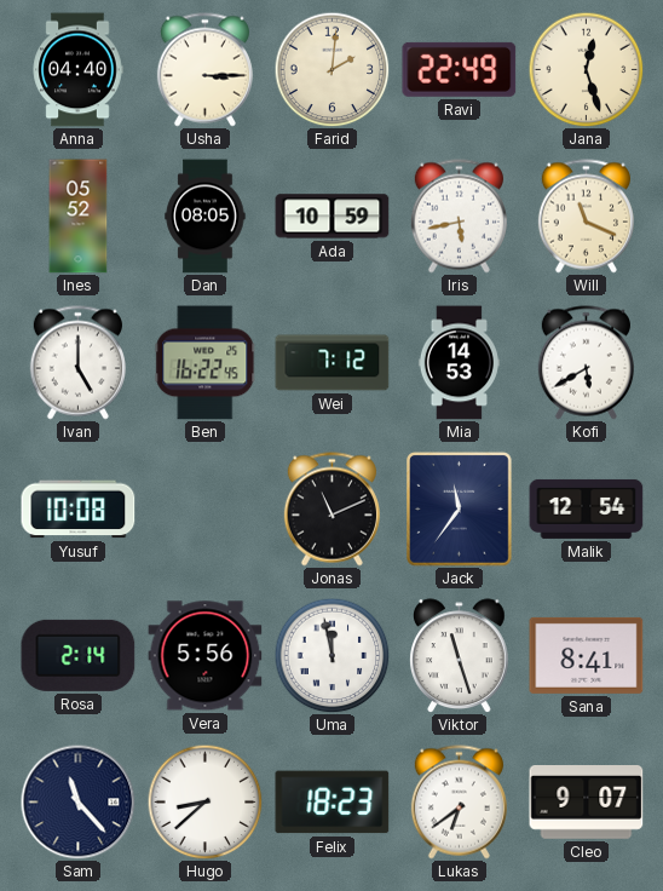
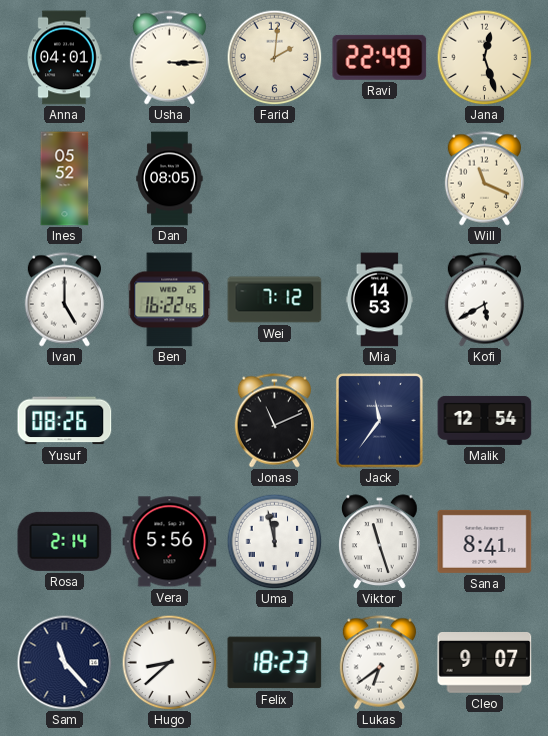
Anna: 04:40 -> 04:01
Ada: 10:59 -> none
Iris: 5:43 -> none
Yusuf: 10:08 -> 08:26
